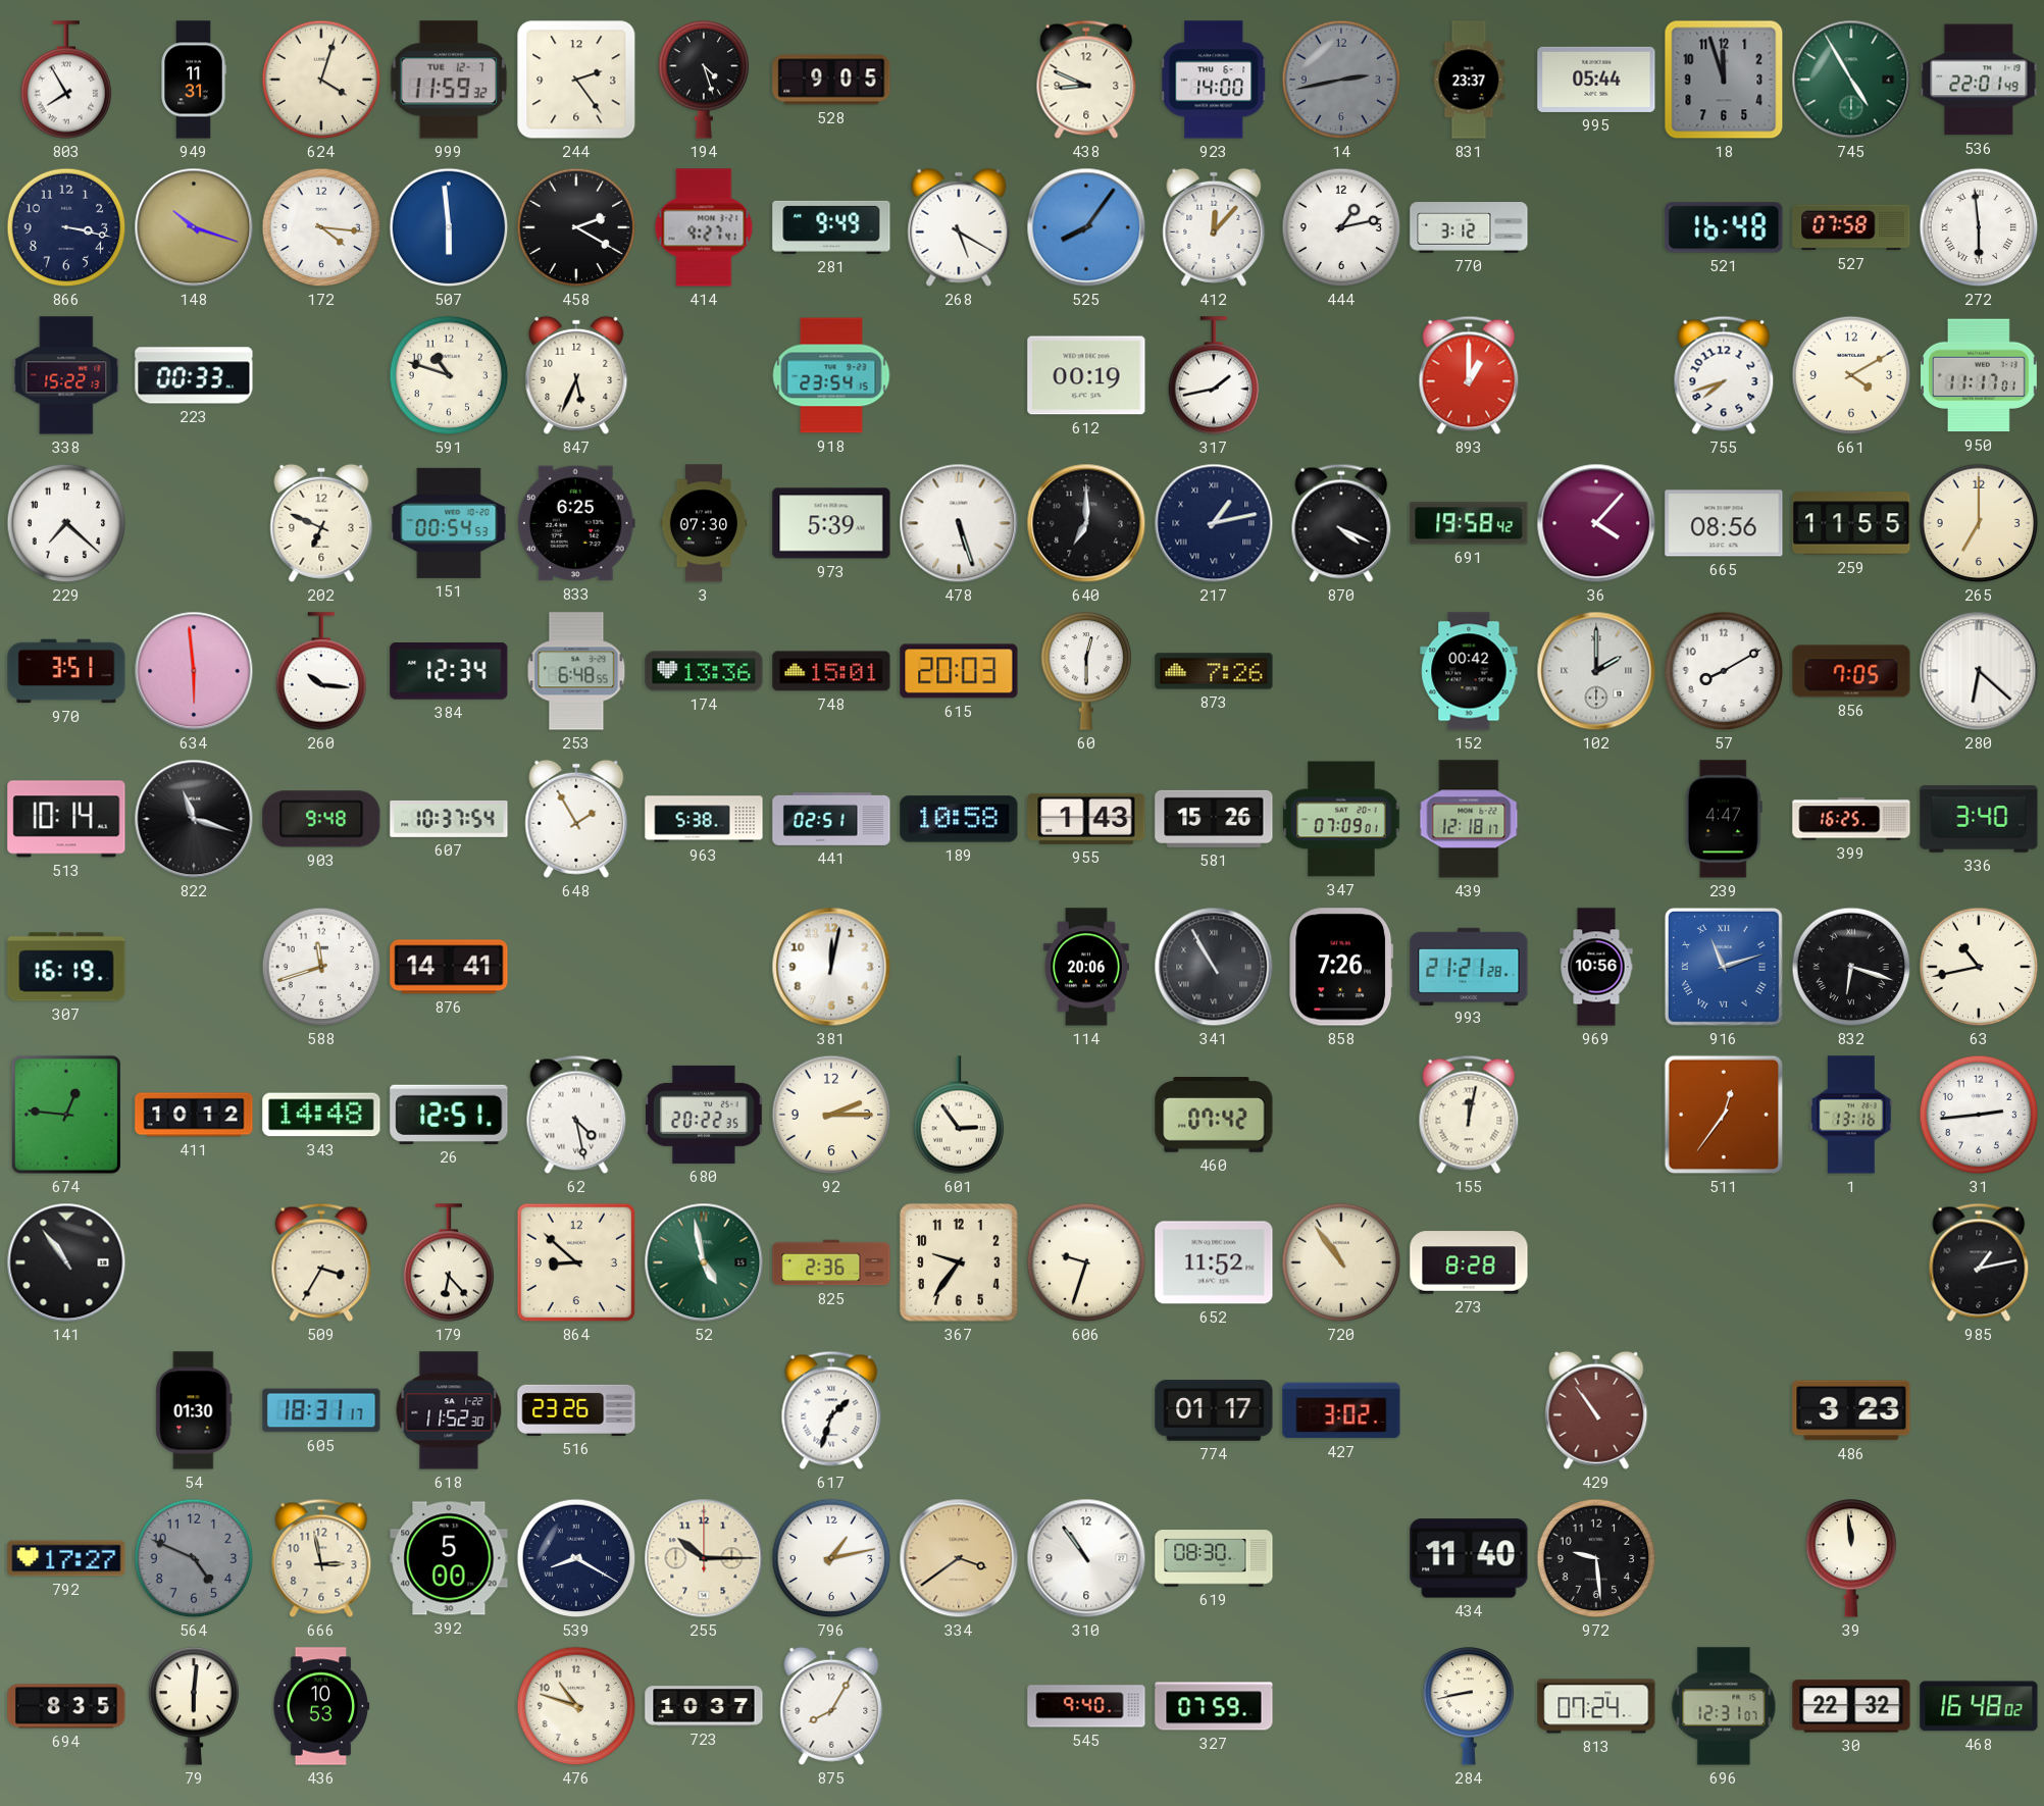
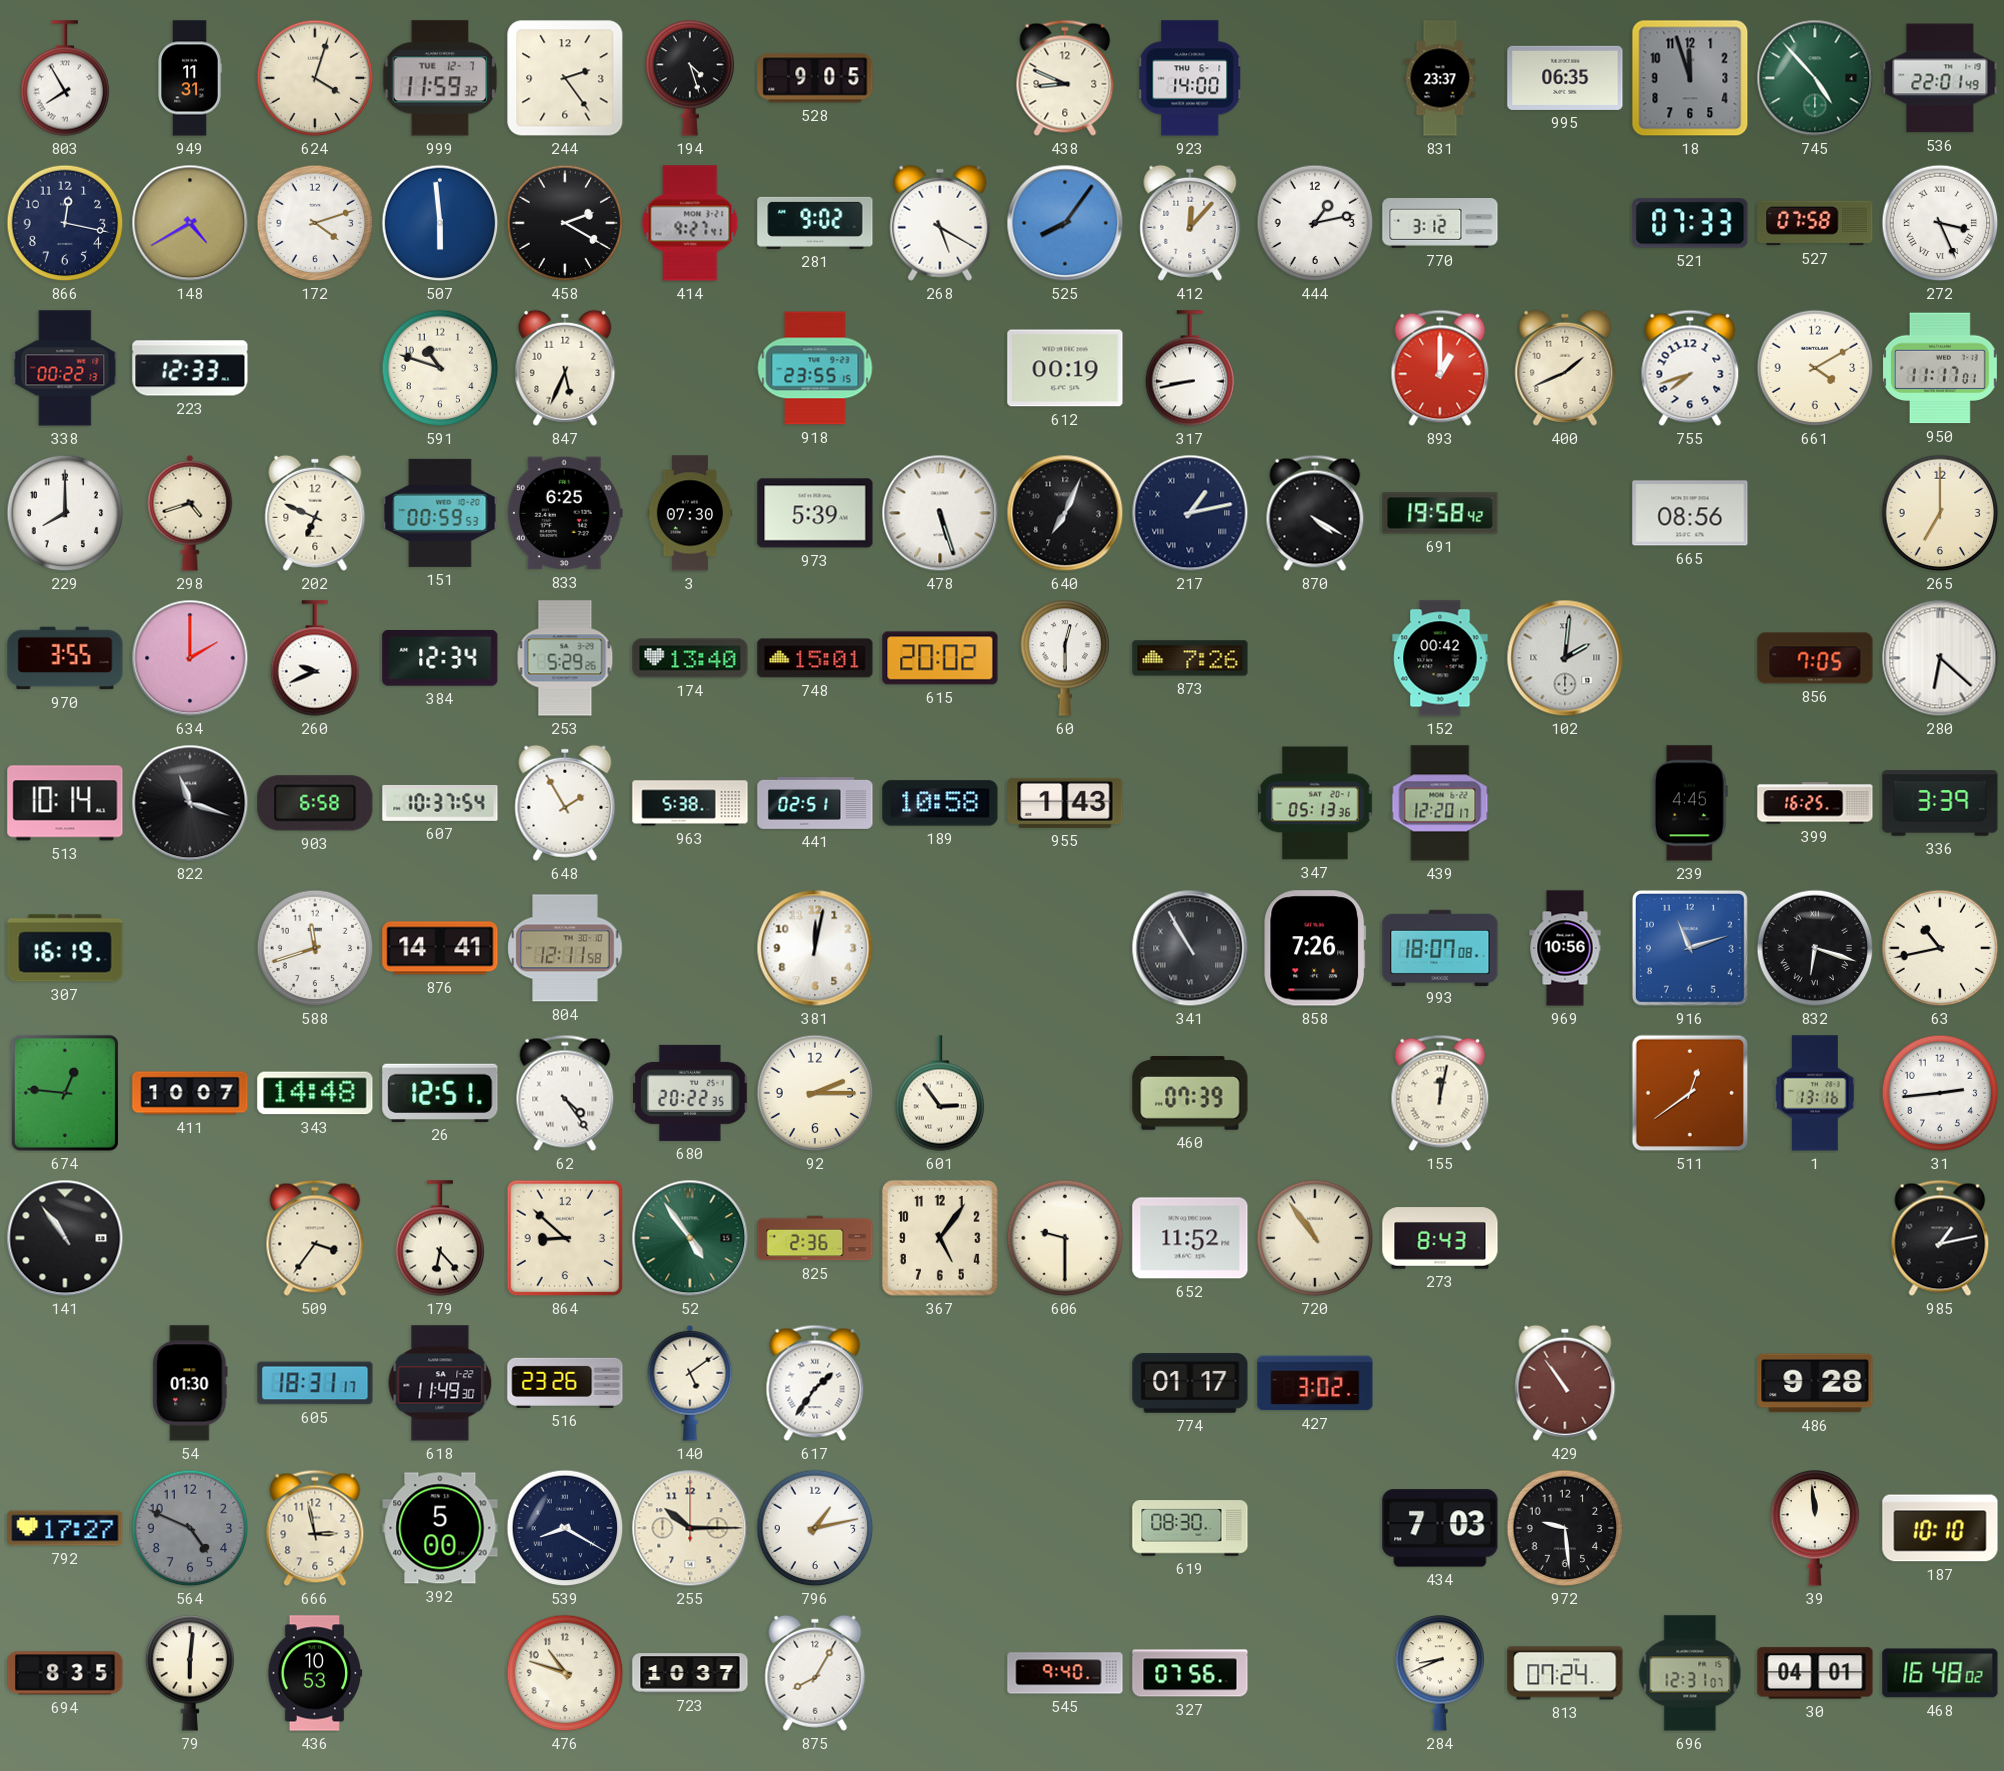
14: 2:43 -> none
995: 05:44 -> 06:35
745: 4:55 -> 4:53
866: 3:17 -> 12:17
148: 10:18 -> 4:40
172: 4:16 -> 4:12
281: 9:49 -> 9:02
521: 16:48 -> 07:33
272: 5:59 -> 3:26
338: 15:22 -> 00:22
223: 00:33 -> 12:33
918: 23:54 -> 23:55
317: 1:43 -> 8:43
400: none -> 1:41
229: 7:22 -> 8:00
298: none -> 4:42
151: 00:54 -> 00:59
640: 7:00 -> 7:04
870: 4:19 -> 4:20
36: 4:07 -> none
259: 11:55 -> none
970: 3:51 -> 3:55
634: 5:59 -> 2:00
260: 10:16 -> 9:41
253: 6:48 -> 5:29
174: 13:36 -> 13:40
615: 20:03 -> 20:02
102: 2:00 -> 2:01
57: 8:10 -> none
903: 9:48 -> 6:58
581: 15:26 -> none
347: 07:09 -> 05:13
439: 12:18 -> 12:20
239: 4:47 -> 4:45
336: 3:40 -> 3:39
804: none -> 12:11
114: 20:06 -> none
993: 21:21 -> 18:07
916 numerals: Roman -> Arabic
411: 10:12 -> 10:07
62: 4:28 -> 4:24
460: 07:42 -> 07:39
511: 12:36 -> 12:39
509: 3:35 -> 3:36
52: 4:58 -> 4:54
367: 9:36 -> 5:06
606: 9:33 -> 9:30
273: 8:28 -> 8:43
618: 11:52 -> 11:49
140: none -> 5:09
617: 1:33 -> 1:36
486: 3:23 -> 9:28
334: 3:39 -> none
310: 10:54 -> none
434: 11:40 -> 7:03
187: none -> 10:10
327: 07:59 -> 07:56
284: 8:43 -> 8:41
30: 22:32 -> 04:01
